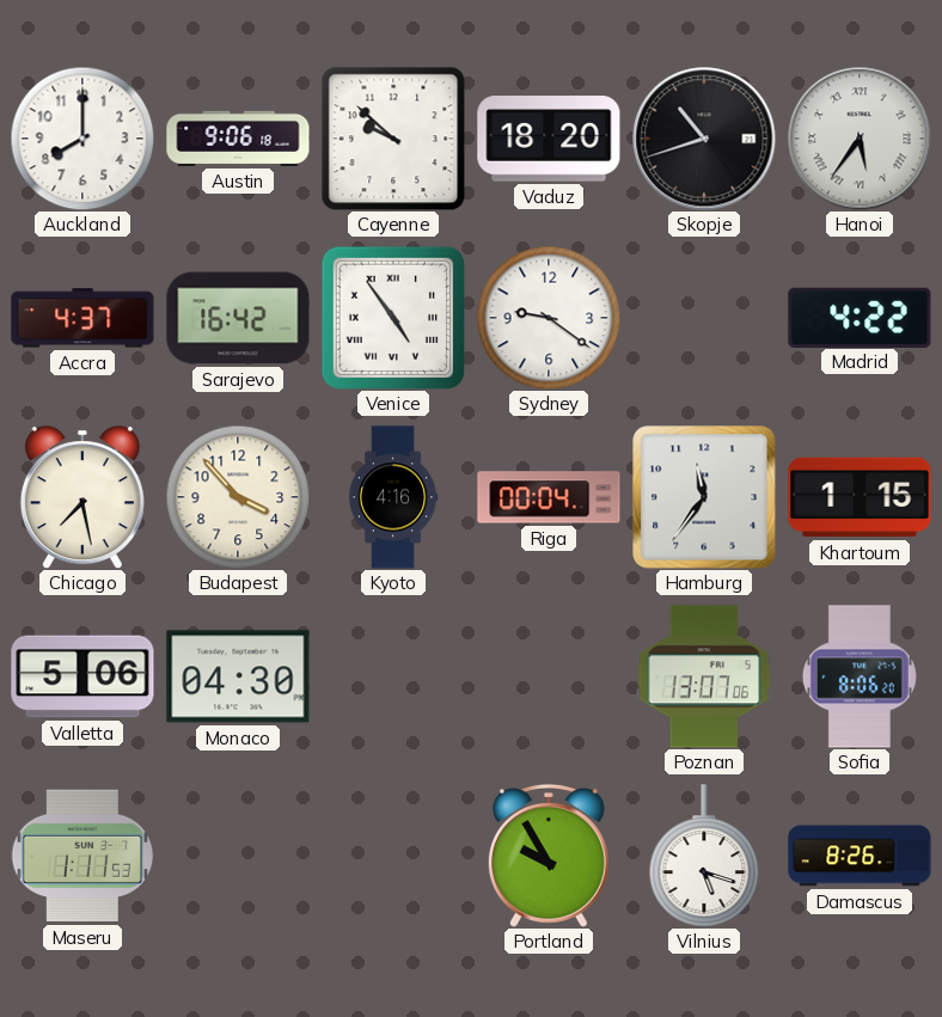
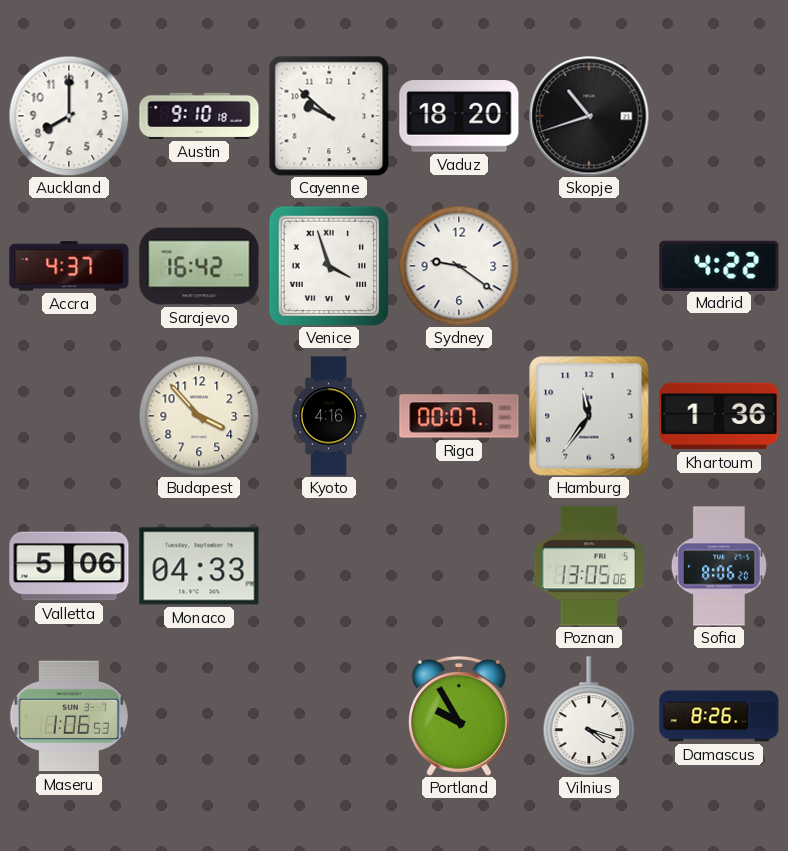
Austin: 9:06 -> 9:10
Hanoi: 5:36 -> none
Venice: 4:54 -> 3:57
Chicago: 7:28 -> none
Riga: 00:04 -> 00:07
Khartoum: 1:15 -> 1:36
Monaco: 04:30 -> 04:33
Poznan: 13:07 -> 13:05
Maseru: 1:11 -> 1:06
Vilnius: 5:18 -> 4:18
